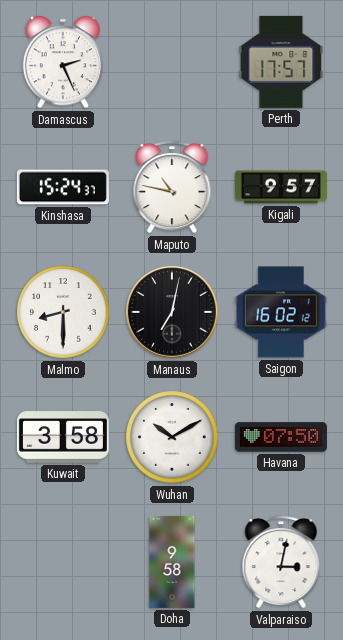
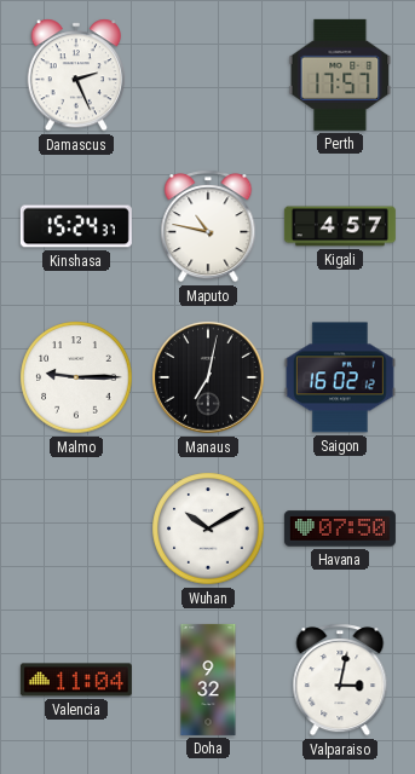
Kigali: 9:57 -> 4:57
Malmo: 8:30 -> 9:15
Kuwait: 3:58 -> none
Valencia: none -> 11:04
Doha: 9:58 -> 9:32
